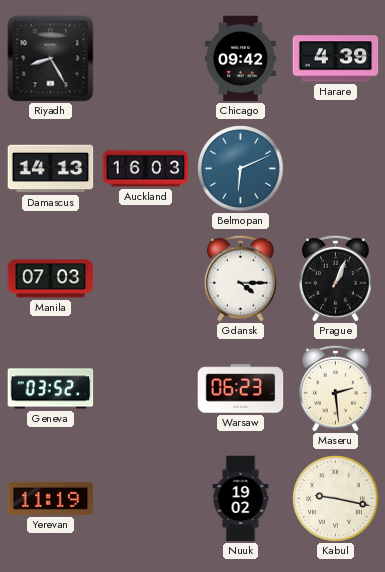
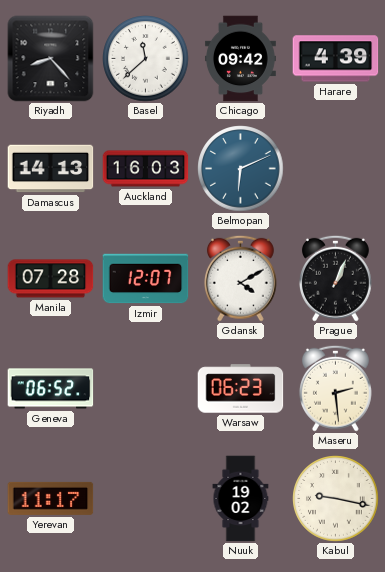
Riyadh: 8:25 -> 8:23
Basel: none -> 11:38
Manila: 07:03 -> 07:28
Izmir: none -> 12:07
Gdansk: 4:15 -> 4:10
Geneva: 03:52 -> 06:52
Yerevan: 11:19 -> 11:17
